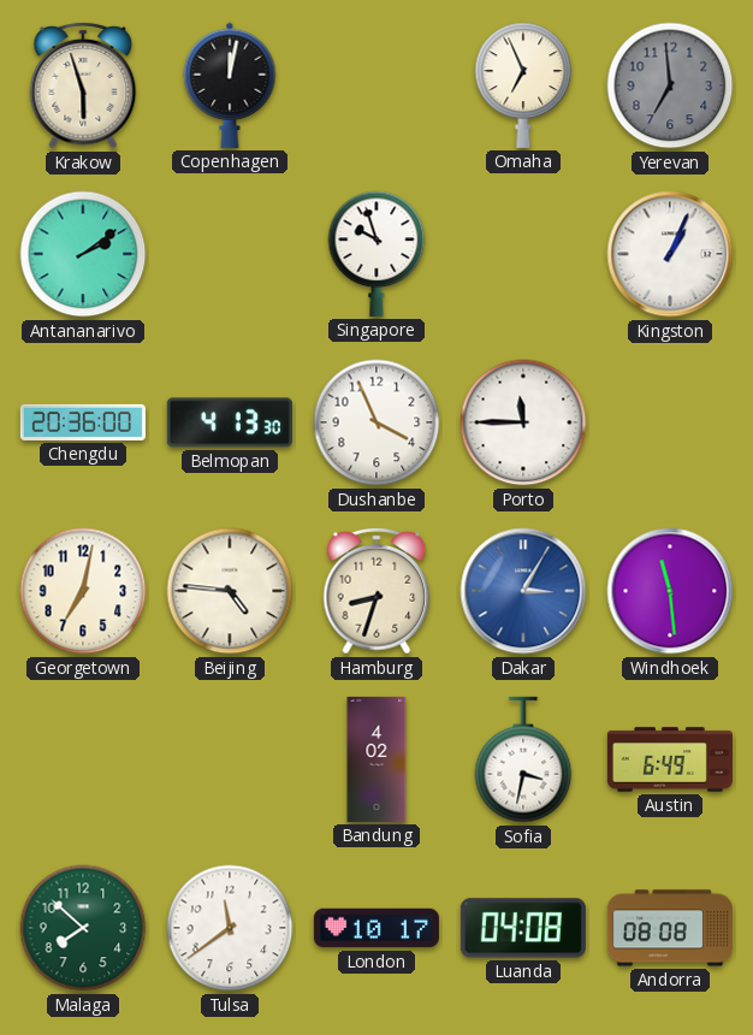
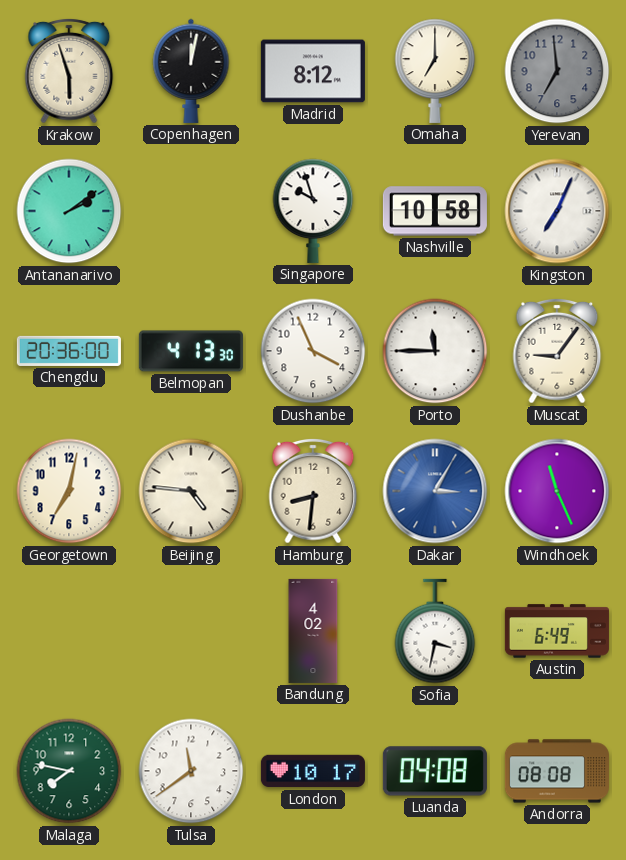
Madrid: none -> 8:12
Omaha: 6:56 -> 7:00
Nashville: none -> 10:58
Kingston: 1:04 -> 7:04
Muscat: none -> 9:06
Hamburg: 8:33 -> 8:31
Windhoek: 11:29 -> 11:26
Malaga: 7:52 -> 7:47
